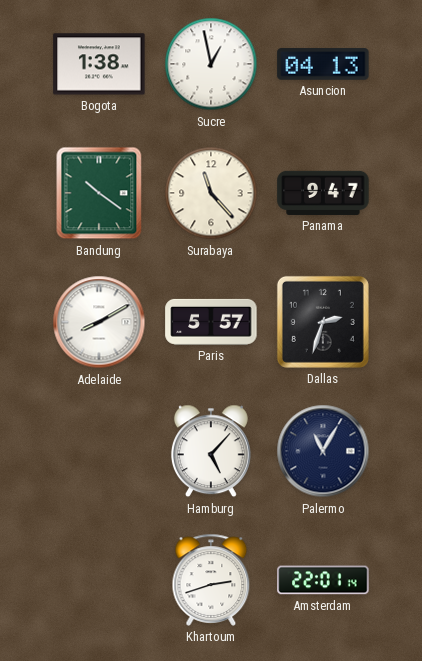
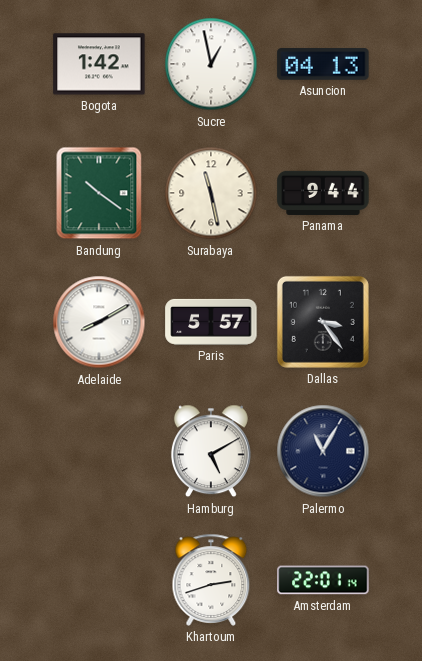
Bogota: 1:38 -> 1:42
Surabaya: 11:23 -> 11:28
Panama: 9:47 -> 9:44
Dallas: 2:33 -> 3:24
Hamburg: 5:07 -> 5:10
